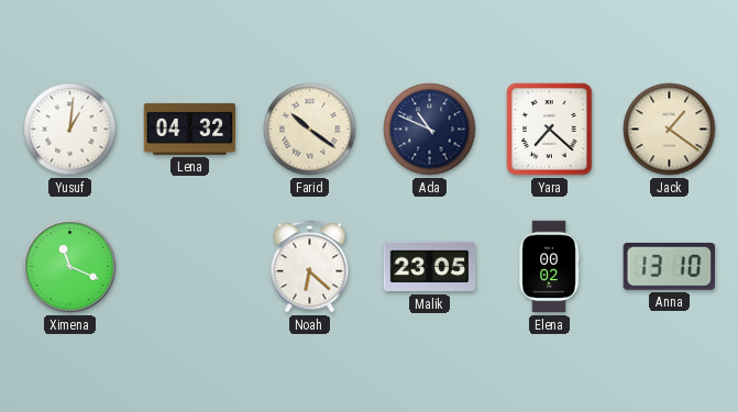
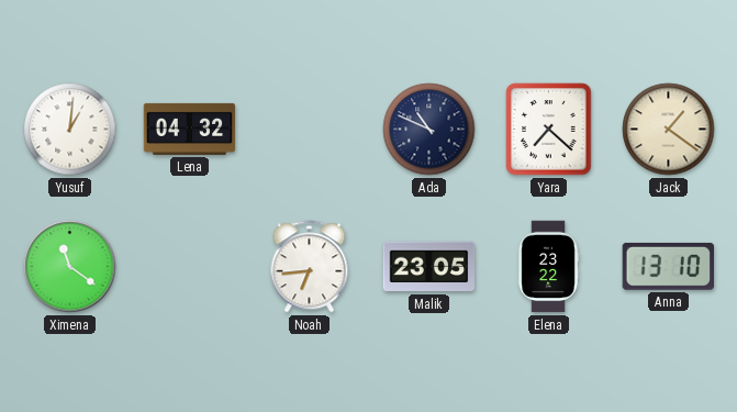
Farid: 10:21 -> none
Ximena: 11:19 -> 11:21
Noah: 6:22 -> 6:44
Elena: 00:02 -> 23:22
